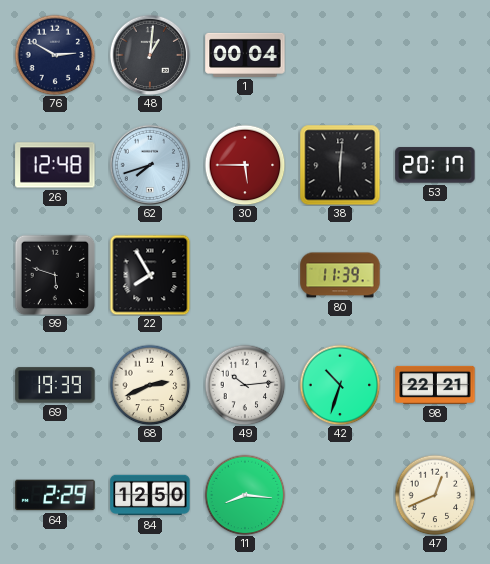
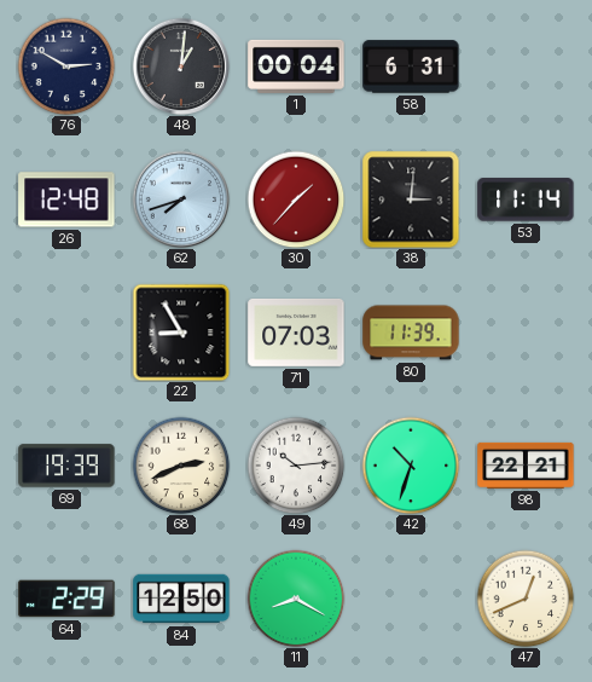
58: none -> 6:31
30: 5:45 -> 1:37
38: 6:01 -> 3:01
53: 20:17 -> 11:14
99: 5:48 -> none
22: 7:55 -> 8:55
71: none -> 07:03
11: 8:16 -> 8:20
